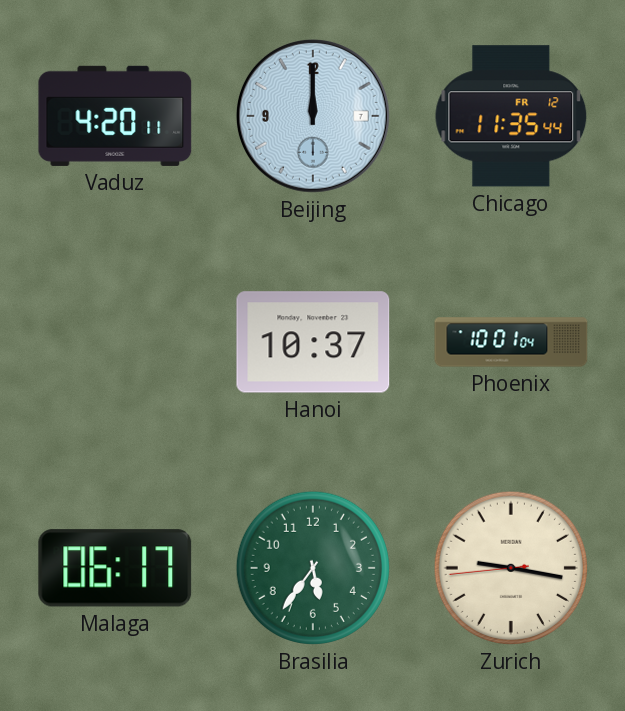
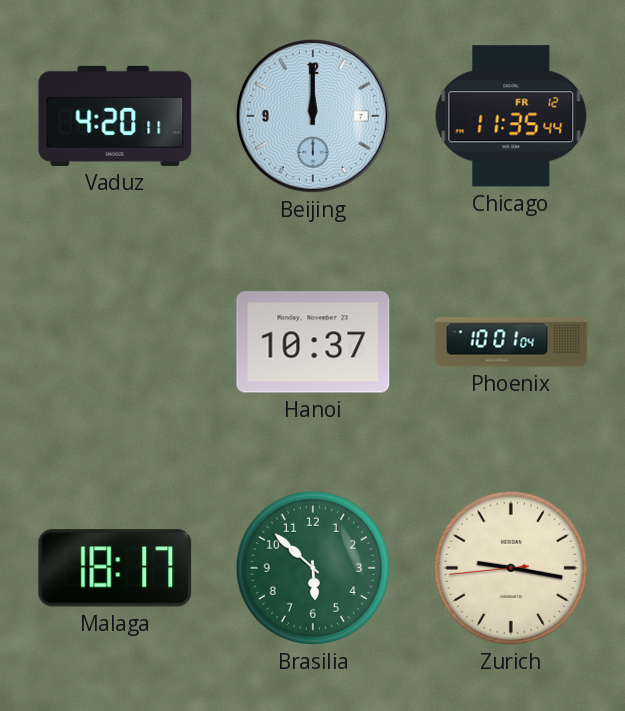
Malaga: 06:17 -> 18:17
Brasilia: 5:36 -> 5:52
